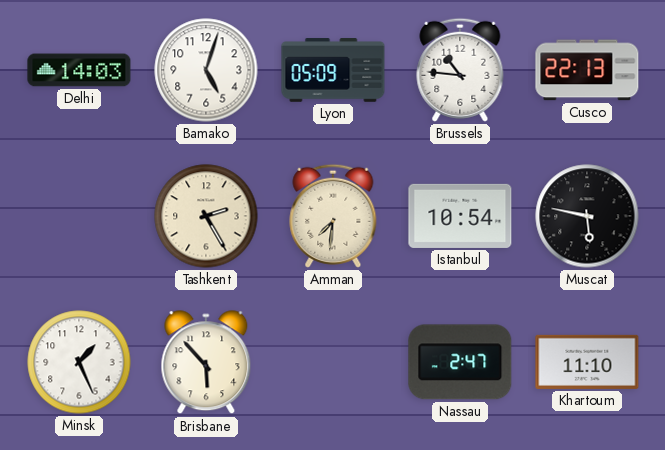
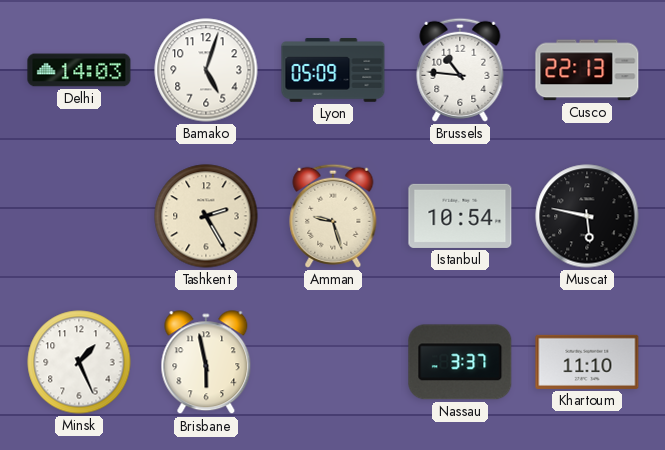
Amman: 7:31 -> 9:27
Brisbane: 5:53 -> 5:58
Nassau: 2:47 -> 3:37
